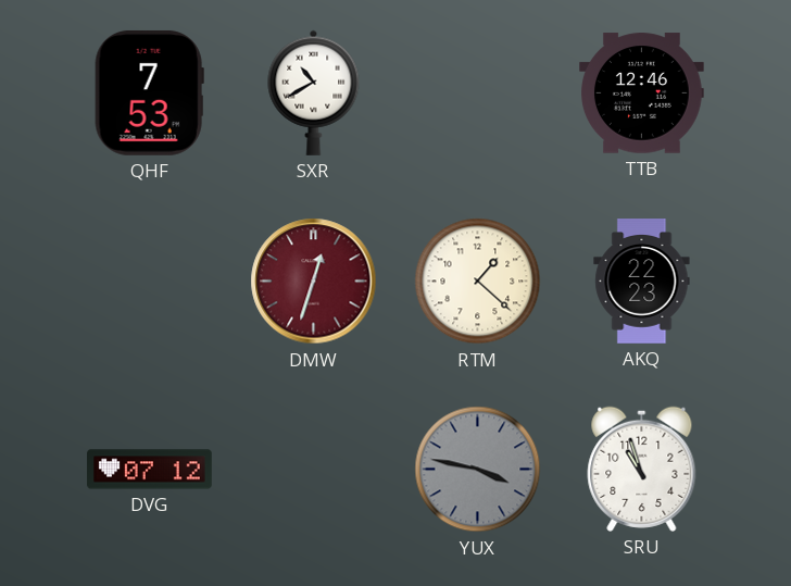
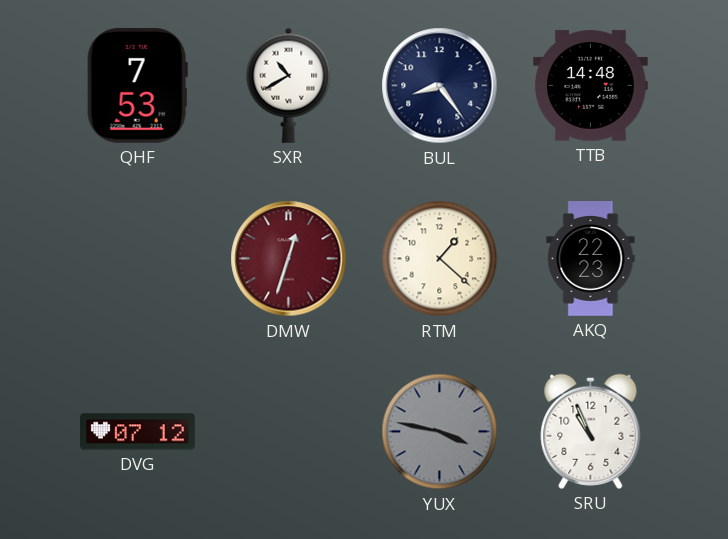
BUL: none -> 8:24
TTB: 12:46 -> 14:48
SRU: 10:57 -> 10:56
